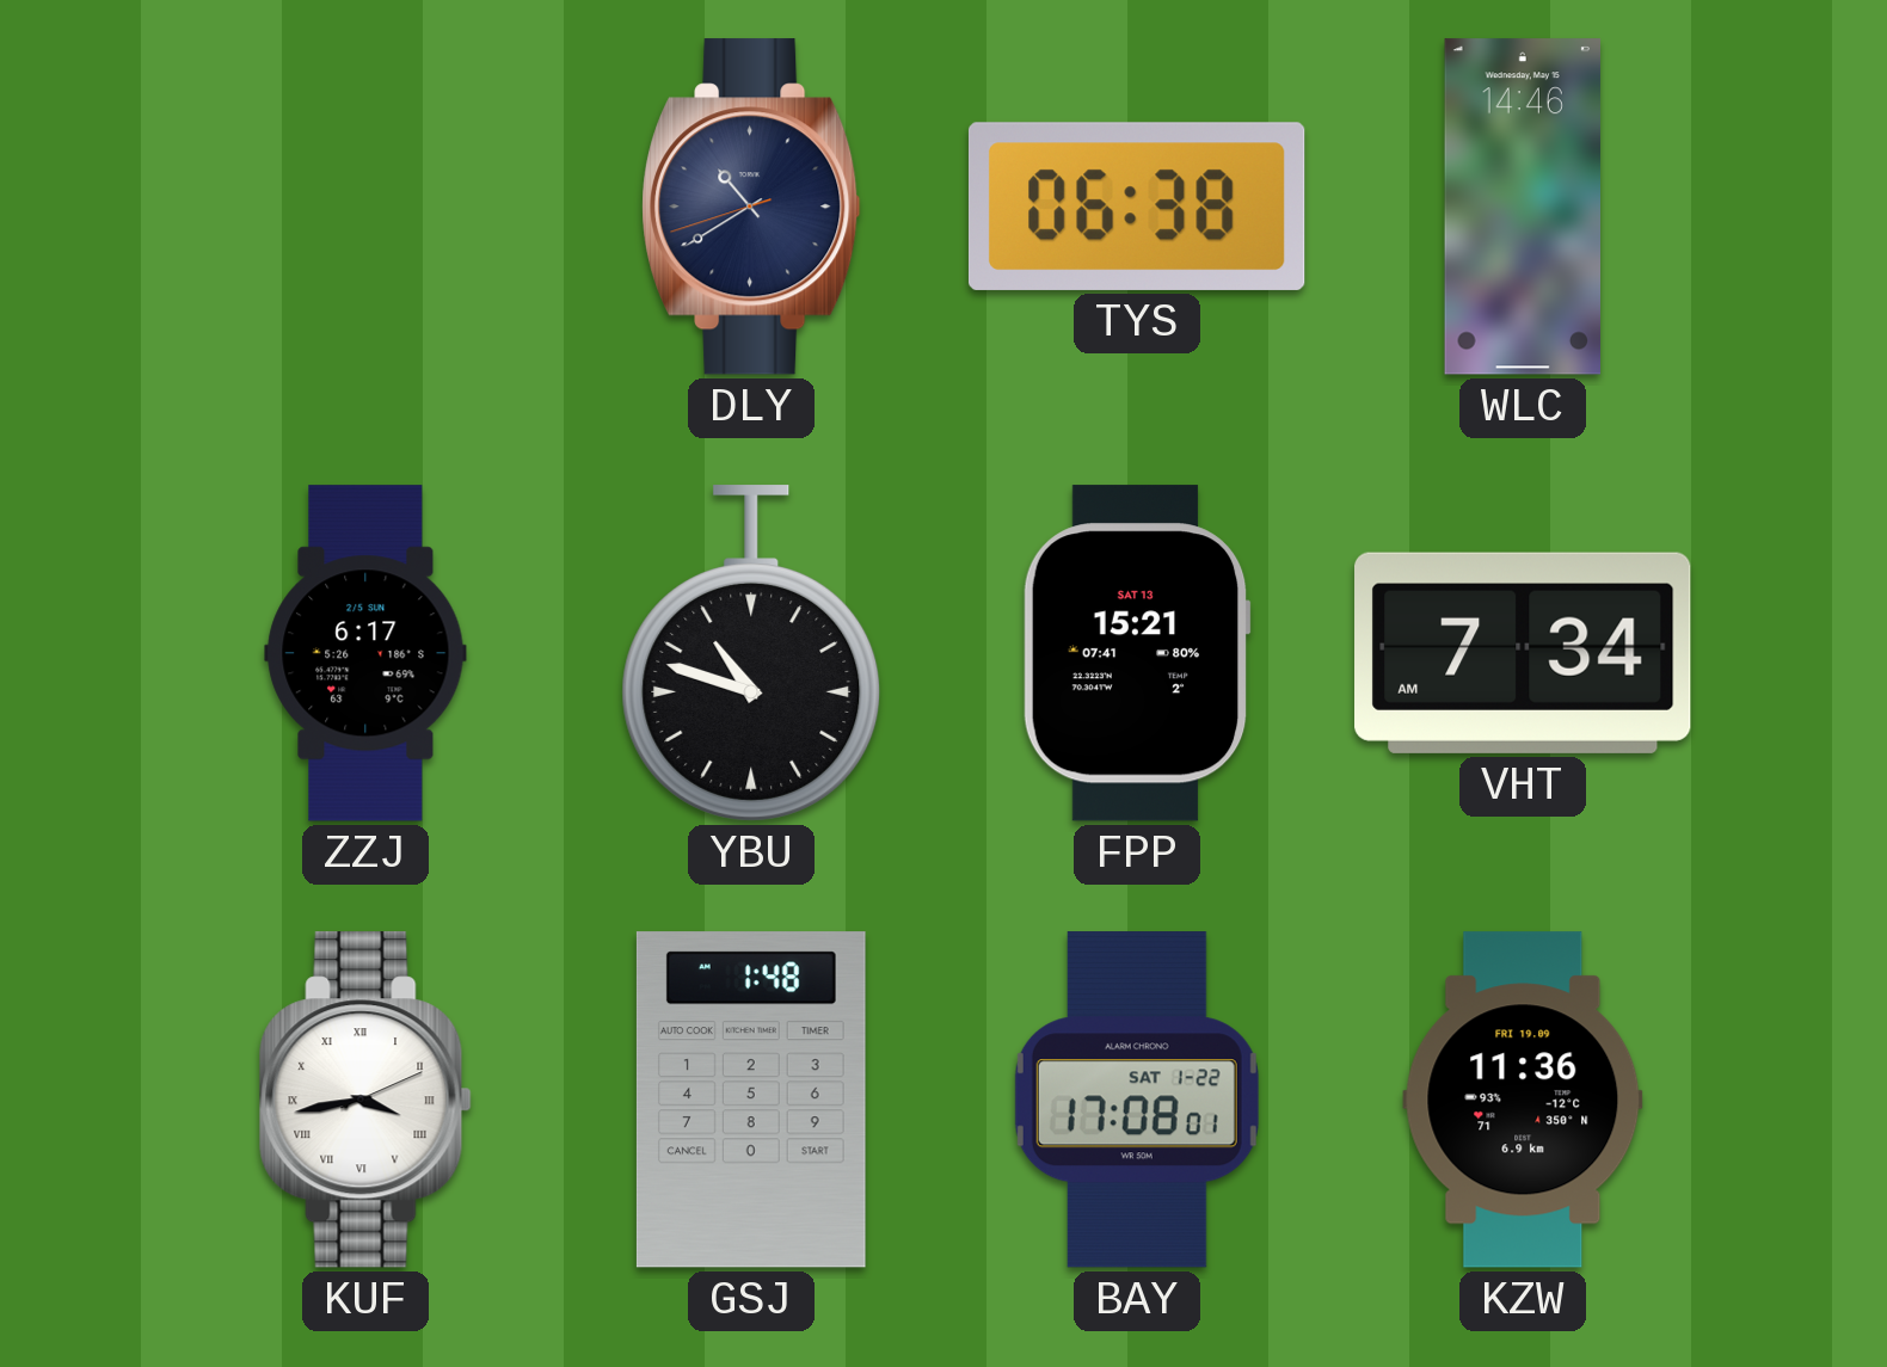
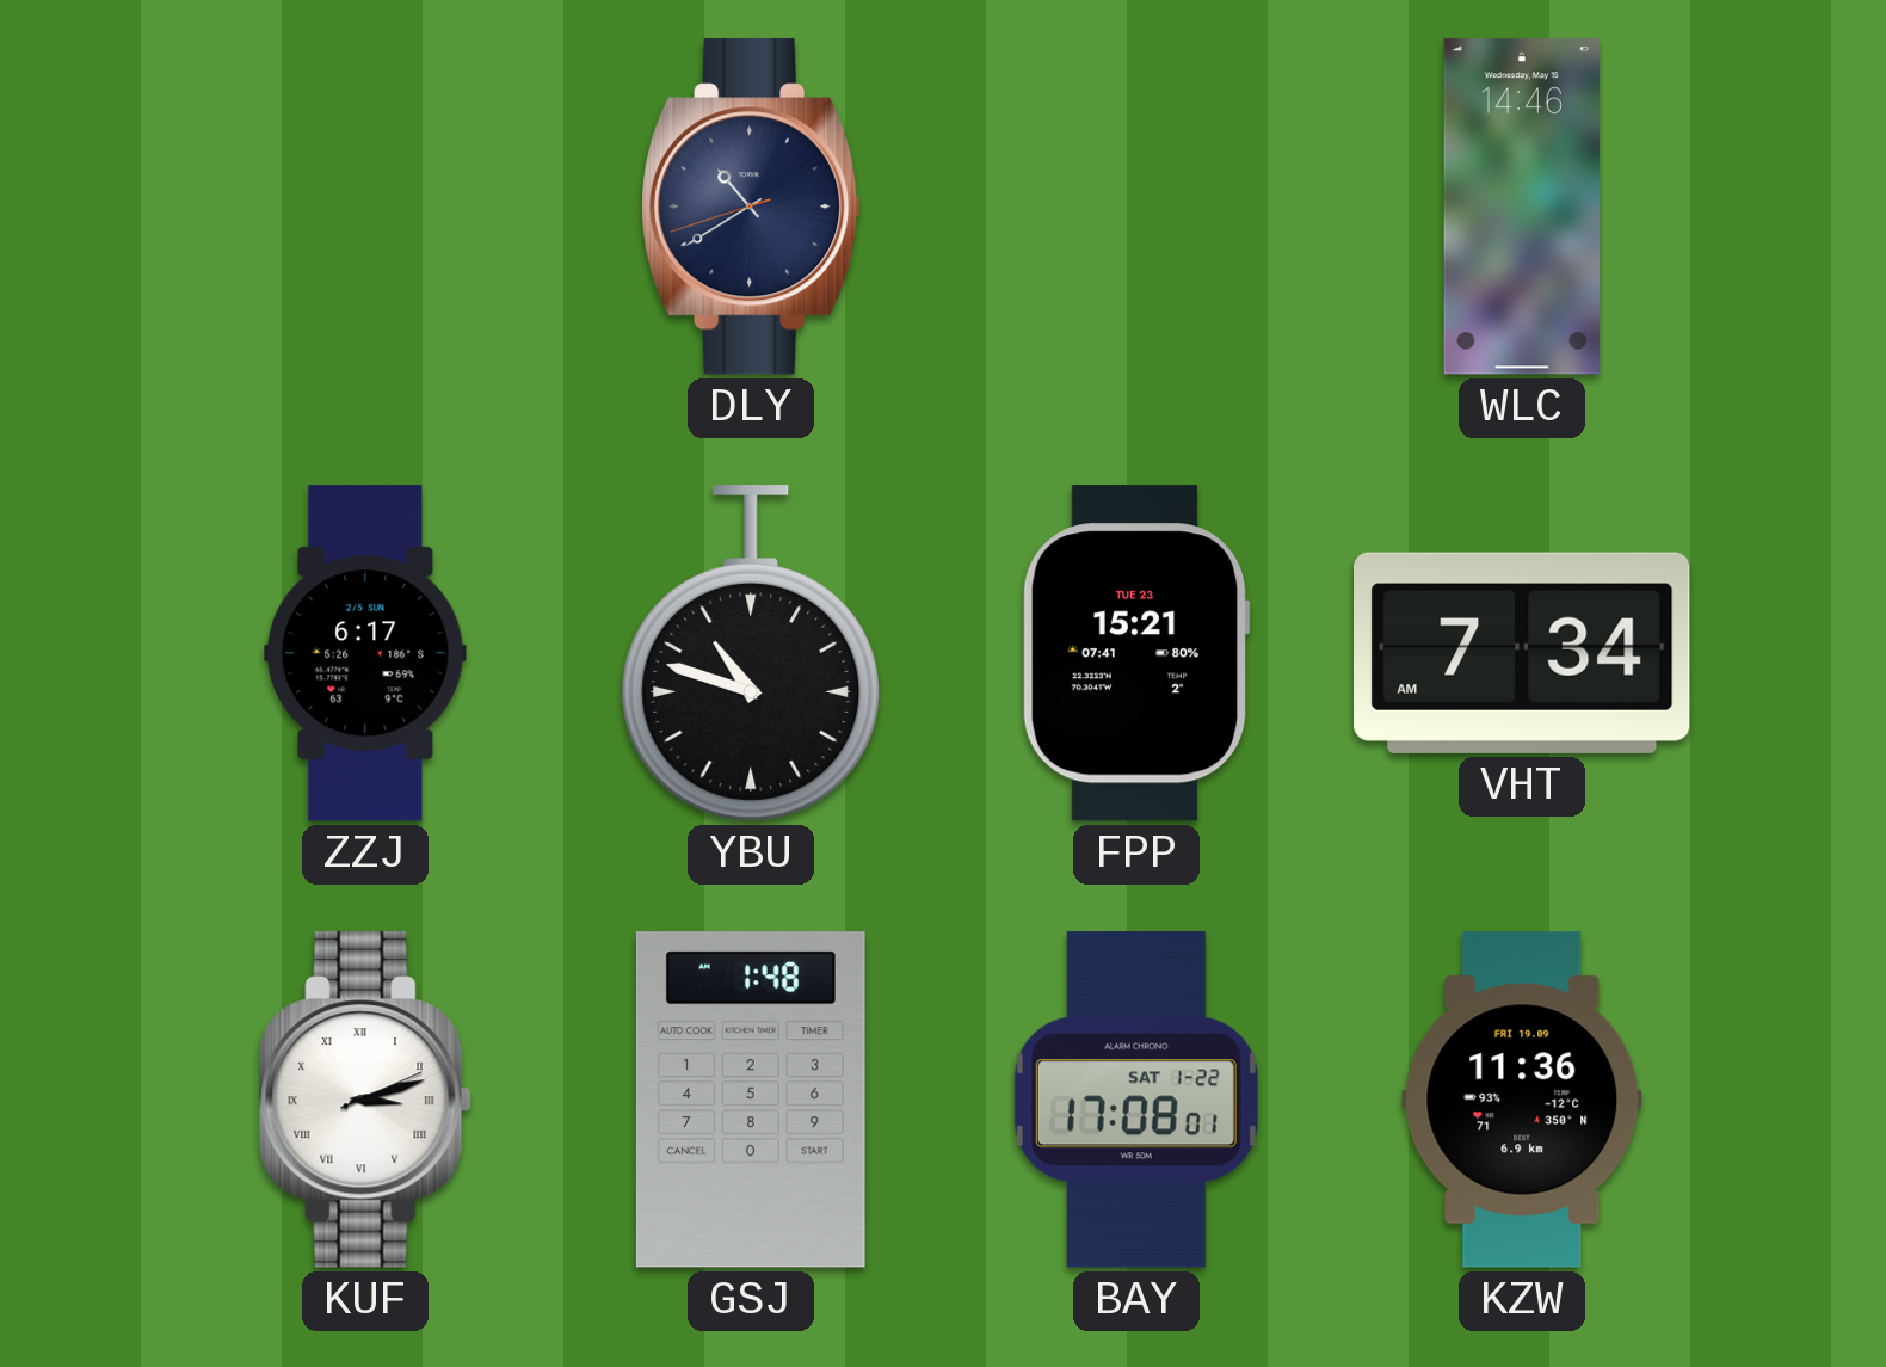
TYS: 06:38 -> none
FPP date: SAT 13 -> TUE 23
KUF: 3:43 -> 3:12
